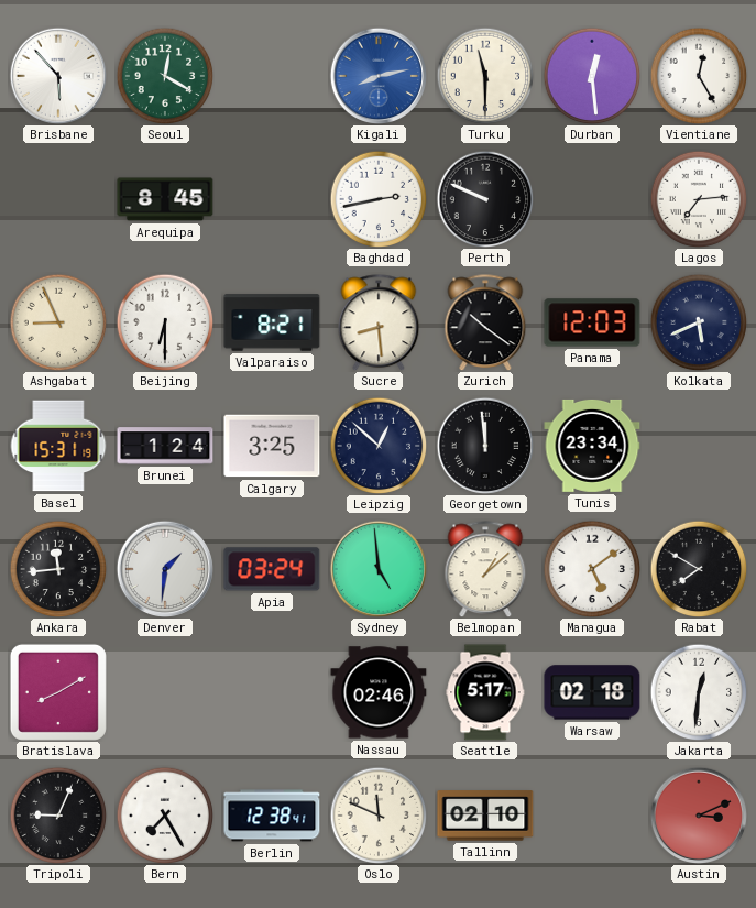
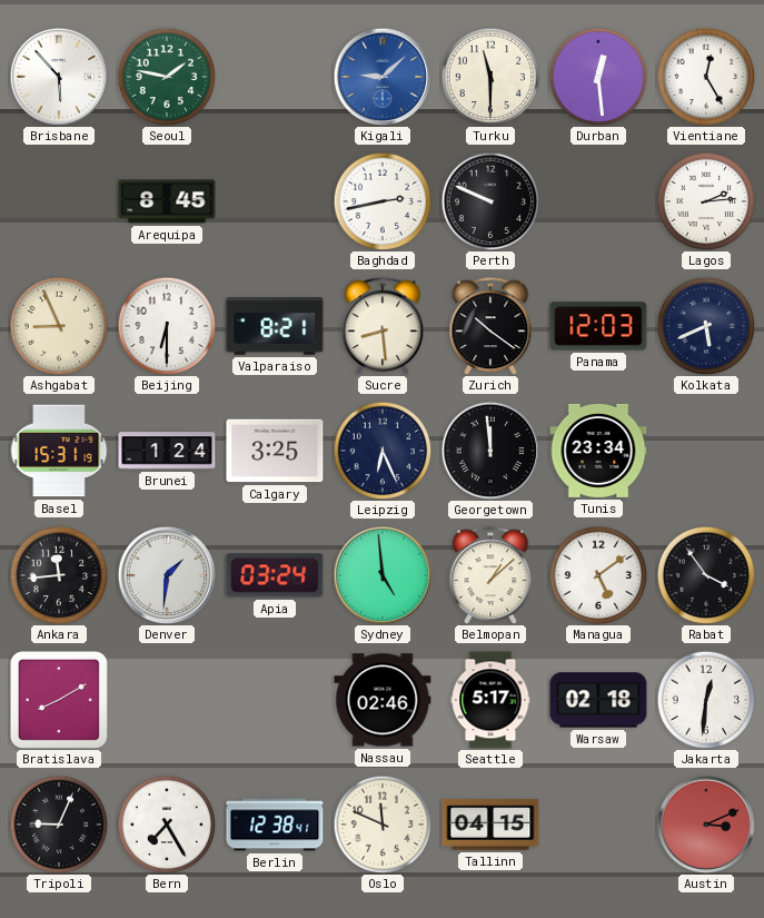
Seoul: 12:20 -> 1:47
Kigali: 8:13 -> 9:08
Lagos: 7:14 -> 2:14
Leipzig: 12:52 -> 6:26
Rabat: 7:50 -> 3:54
Tallinn: 02:10 -> 04:15
